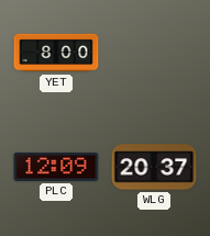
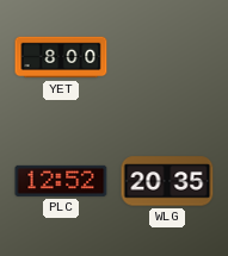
PLC: 12:09 -> 12:52
WLG: 20:37 -> 20:35
